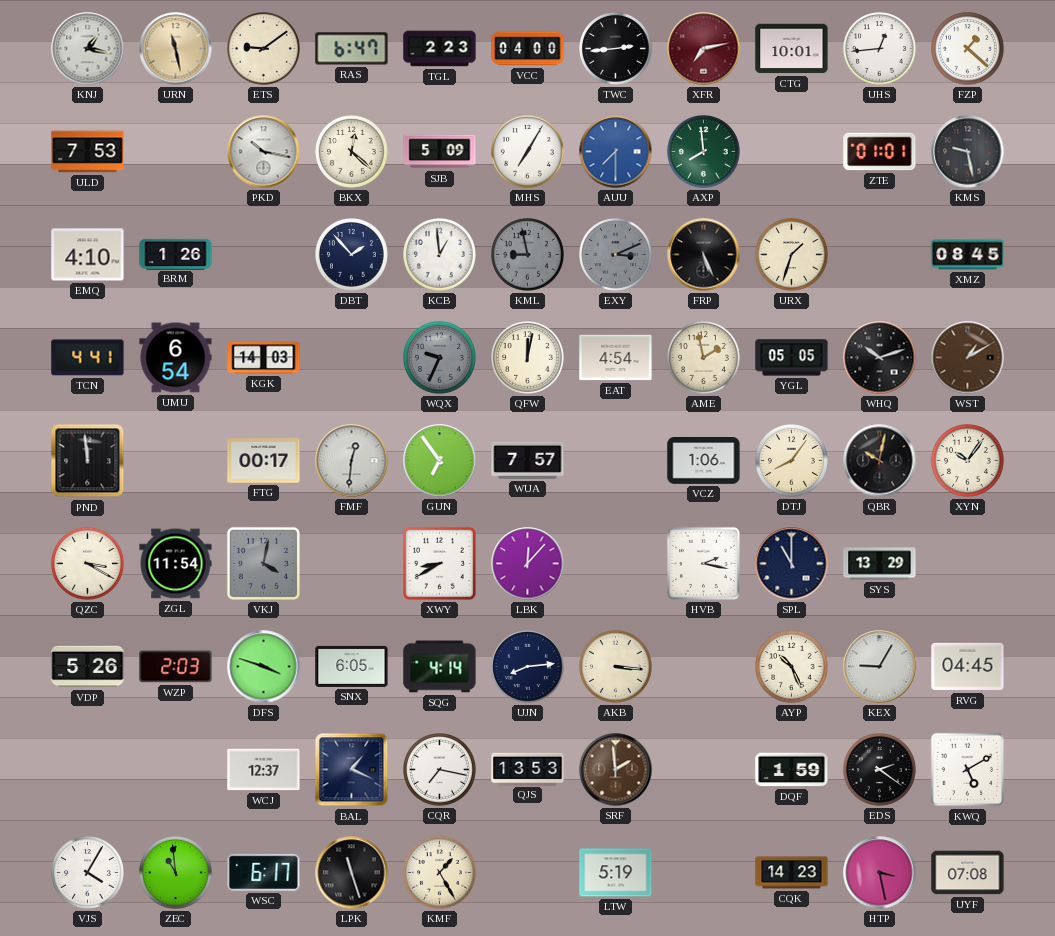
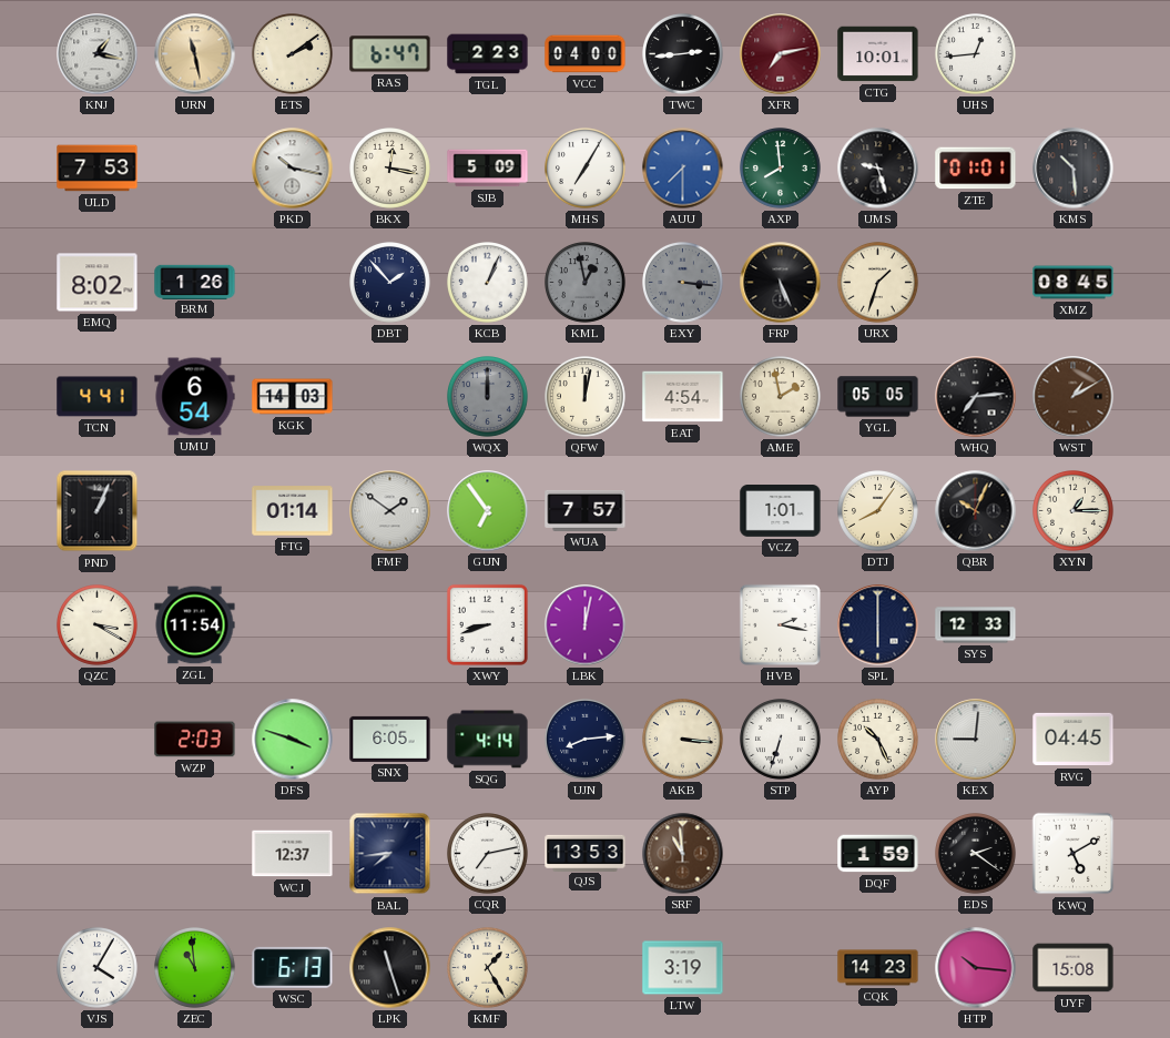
ETS: 9:09 -> 2:09
FZP: 1:22 -> none
BKX: 12:22 -> 12:17
UMS: none -> 9:27
KMS: 9:28 -> 10:29
EMQ: 4:10 -> 8:02
KCB: 12:59 -> 1:04
KML: 8:58 -> 12:58
EXY: 3:11 -> 3:16
WQX: 9:34 -> 12:00
WHQ: 10:12 -> 7:14
PND: 11:59 -> 1:04
FTG: 00:17 -> 01:14
FMF: 12:31 -> 1:51
VCZ: 1:06 -> 1:01
QBR: 10:02 -> 10:04
XYN: 10:06 -> 1:15
VKJ: 4:02 -> none
XWY: 8:40 -> 8:42
LBK: 12:07 -> 12:02
SPL: 11:00 -> 6:00
SYS: 13:29 -> 12:33
VDP: 5:26 -> none
STP: none -> 6:33
KEX: 9:05 -> 9:01
BAL: 1:19 -> 7:44
CQR: 7:17 -> 7:13
SRF: 1:59 -> 10:59
WSC: 6:17 -> 6:13
LTW: 5:19 -> 3:19
HTP: 3:28 -> 10:16
UYF: 07:08 -> 15:08
